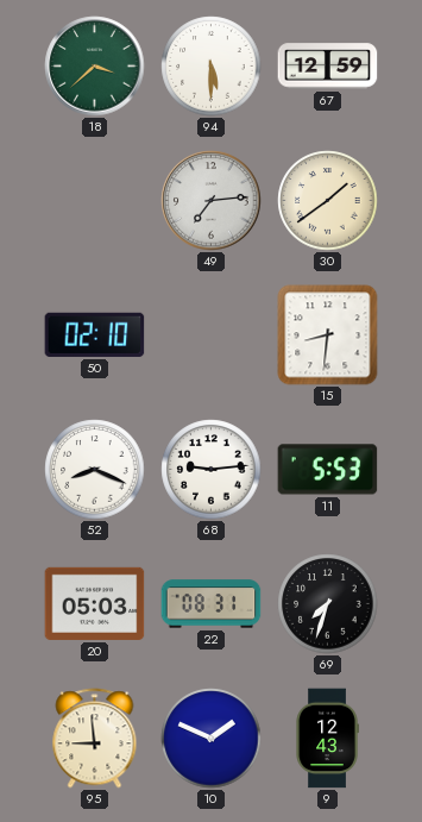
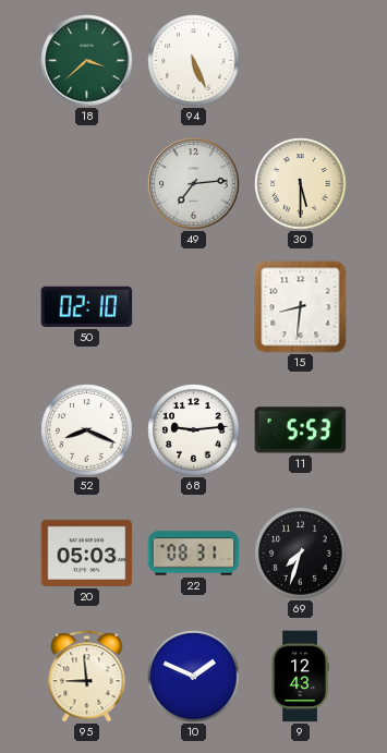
94: 5:30 -> 5:26
67: 12:59 -> none
30: 1:39 -> 5:30
